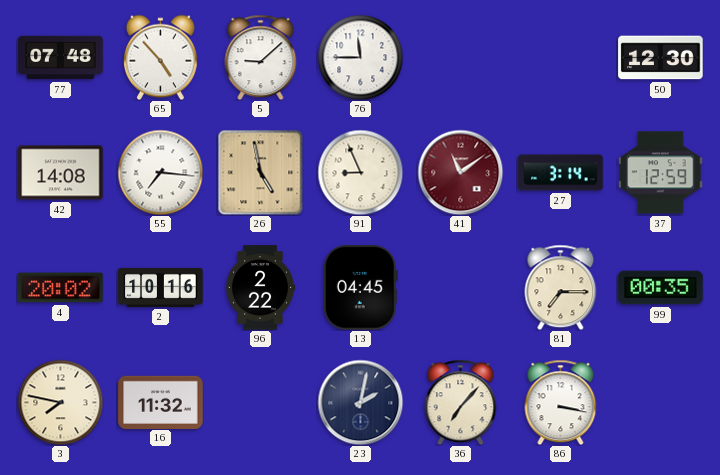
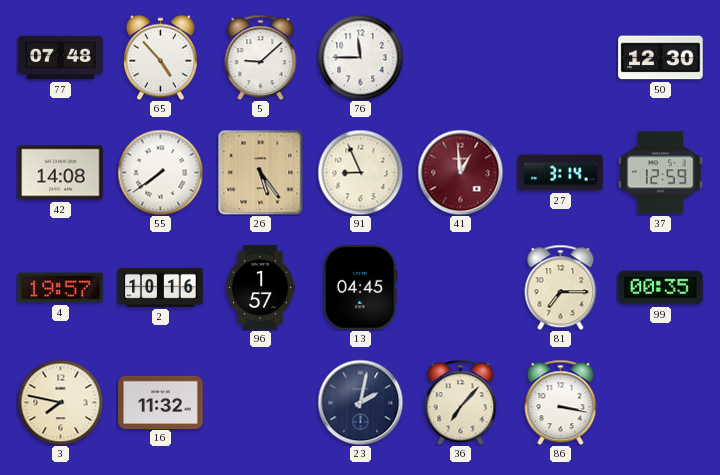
55: 7:16 -> 7:39
26: 4:58 -> 5:24
41: 11:09 -> 12:59
4: 20:02 -> 19:57
96: 2:22 -> 1:57
